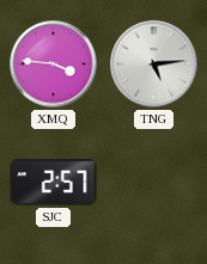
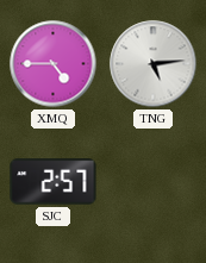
XMQ: 3:46 -> 4:45
